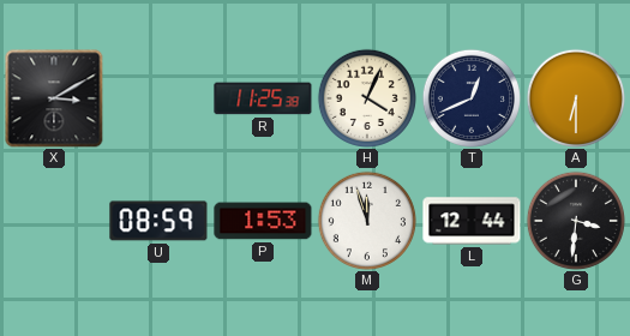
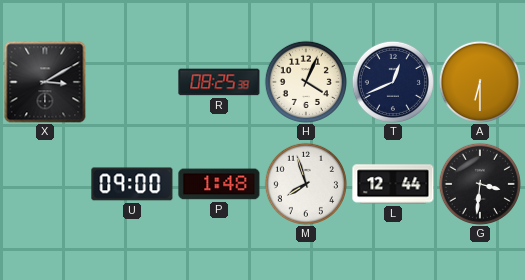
R: 11:25 -> 08:25
U: 08:59 -> 09:00
P: 1:53 -> 1:48
M: 11:57 -> 7:57
